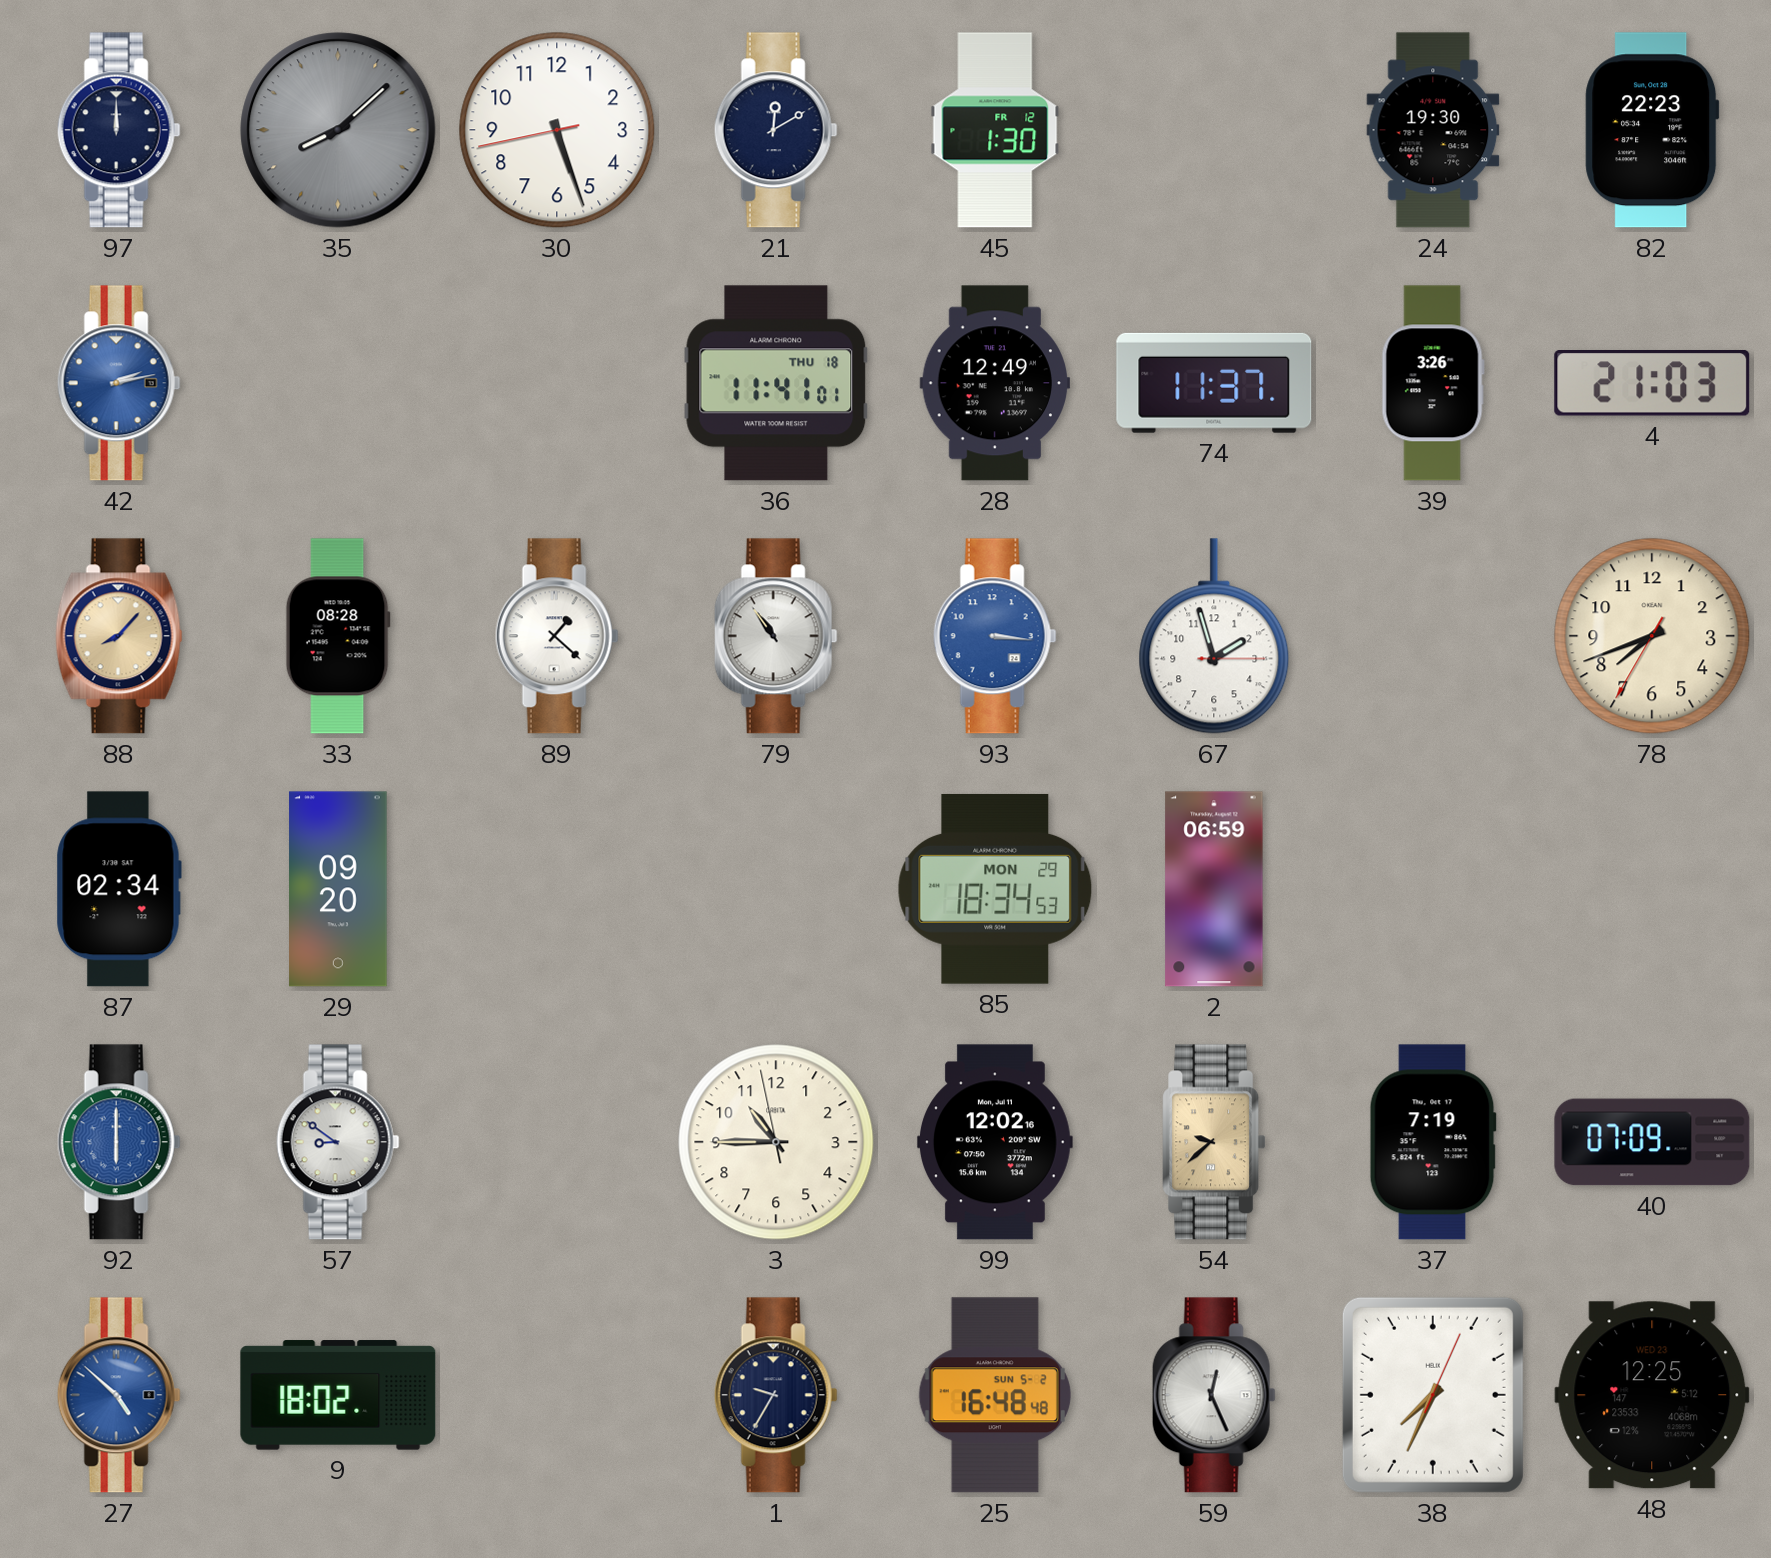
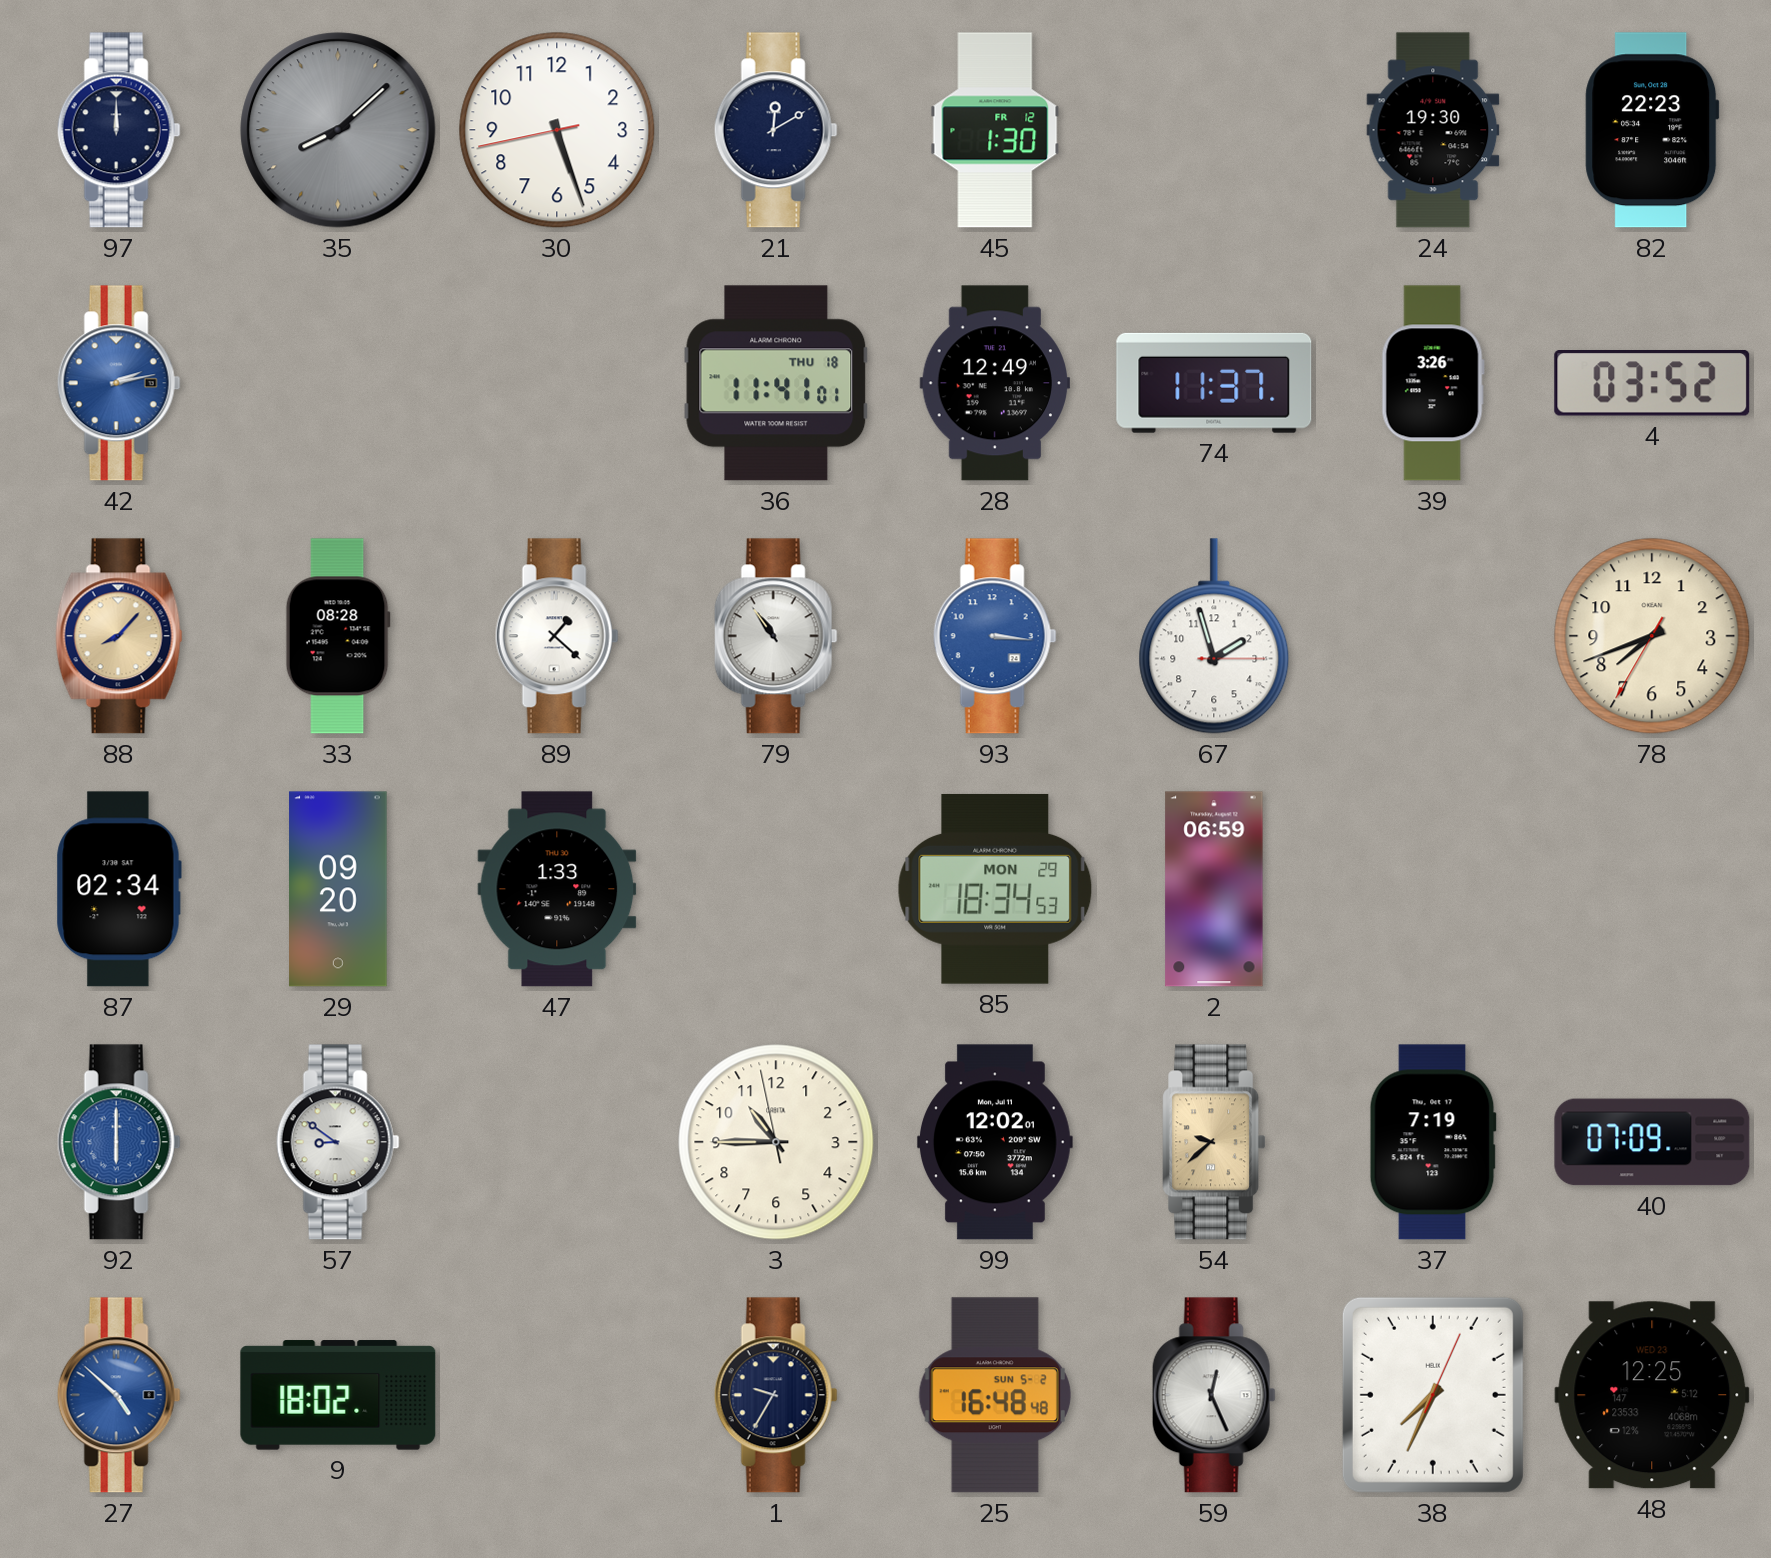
4: 21:03 -> 03:52
47: none -> 1:33
99: 12:02:16 -> 12:02:01
